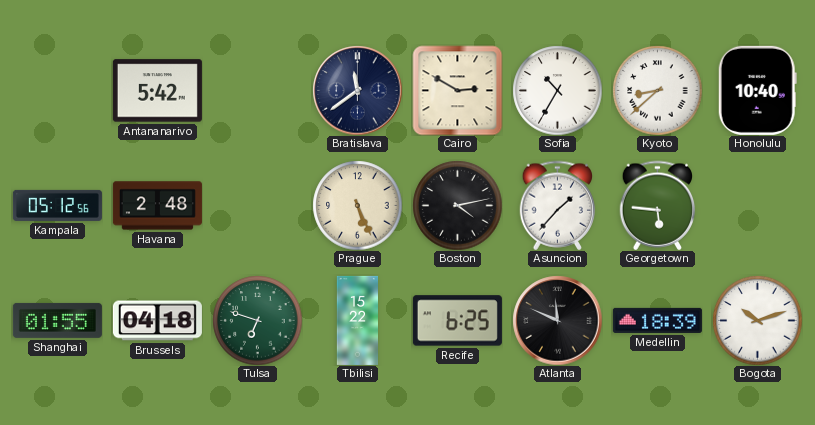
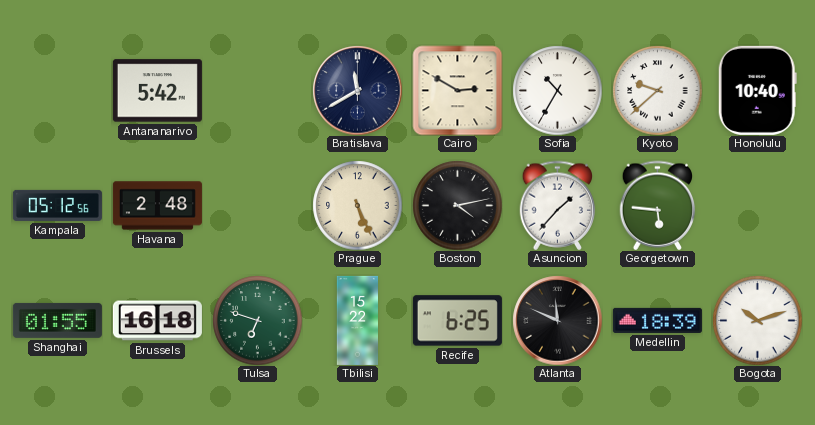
Bratislava: 11:39 -> 11:40
Kyoto: 8:38 -> 9:38
Brussels: 04:18 -> 16:18
